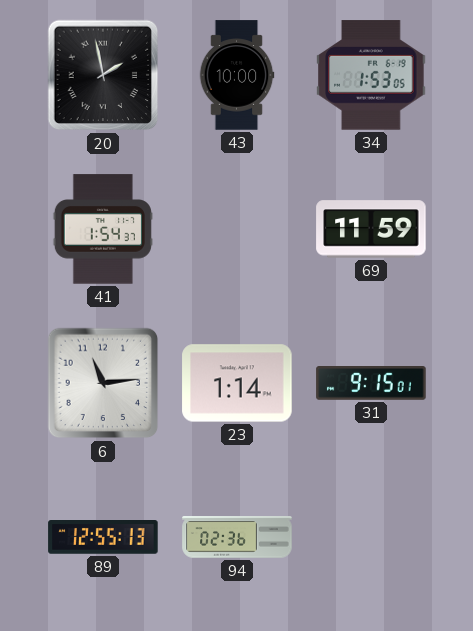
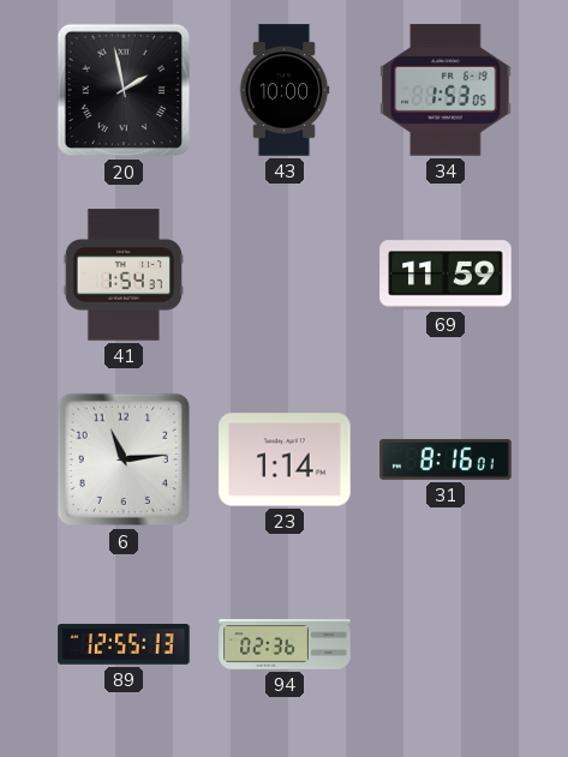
31: 9:15 -> 8:16
